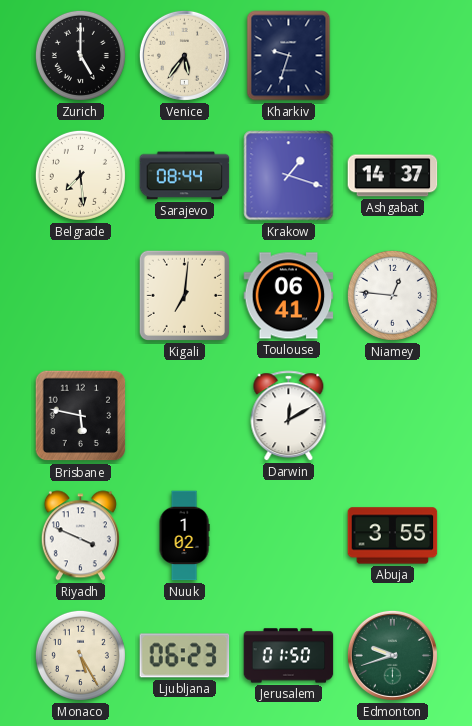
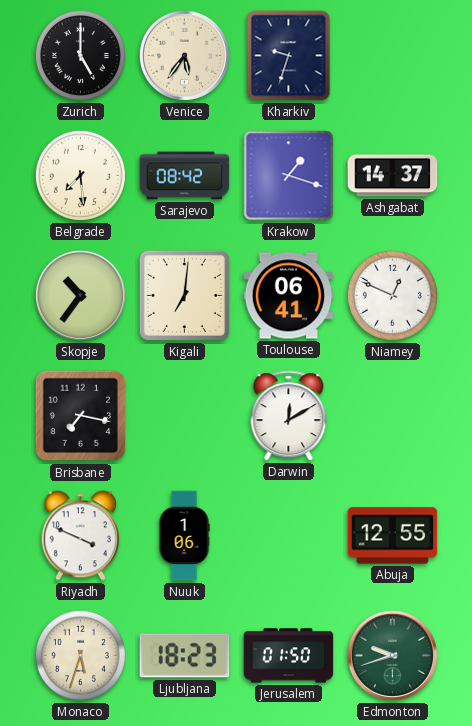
Sarajevo: 08:44 -> 08:42
Skopje: none -> 10:36
Niamey: 12:46 -> 12:49
Brisbane: 5:47 -> 7:17
Nuuk: 1:02 -> 1:06
Abuja: 3:55 -> 12:55
Monaco: 5:25 -> 5:33
Ljubljana: 06:23 -> 18:23
